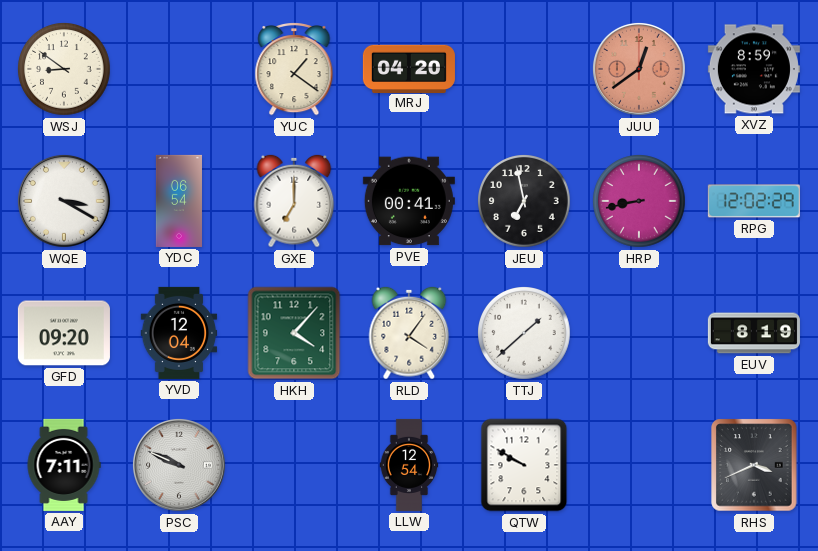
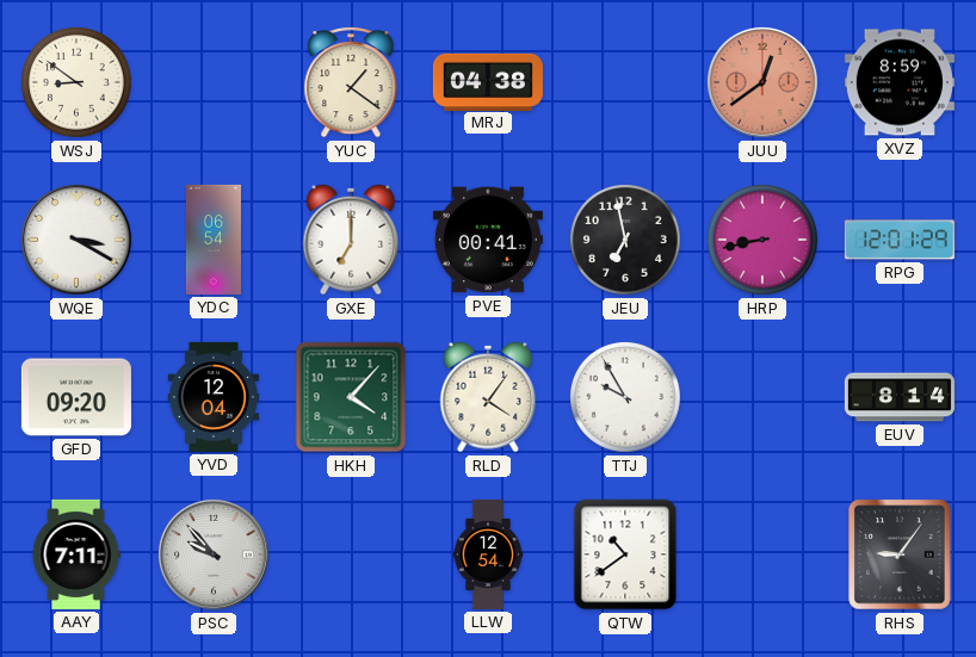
MRJ: 04:20 -> 04:38
RPG: 12:02 -> 12:01
TTJ: 1:38 -> 9:55
EUV: 8:19 -> 8:14
PSC: 9:49 -> 9:53
QTW: 9:50 -> 10:39
RHS: 3:41 -> 9:06
